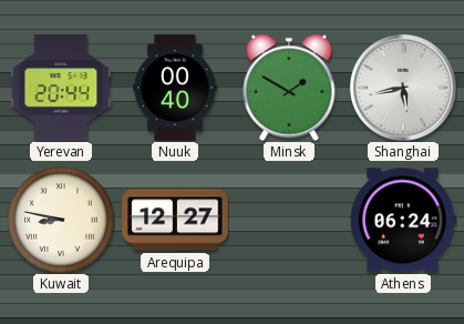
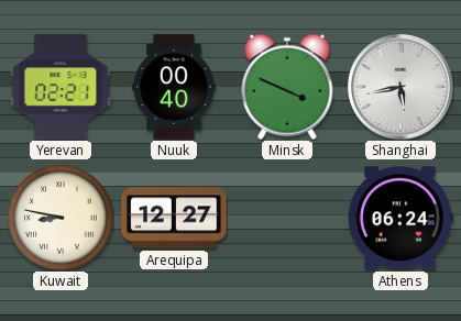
Yerevan: 20:44 -> 02:21
Minsk: 1:50 -> 3:49
